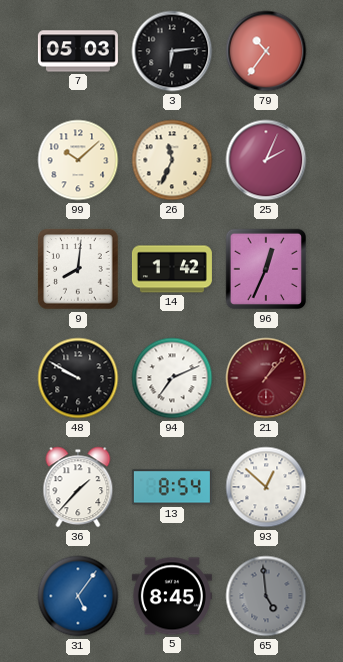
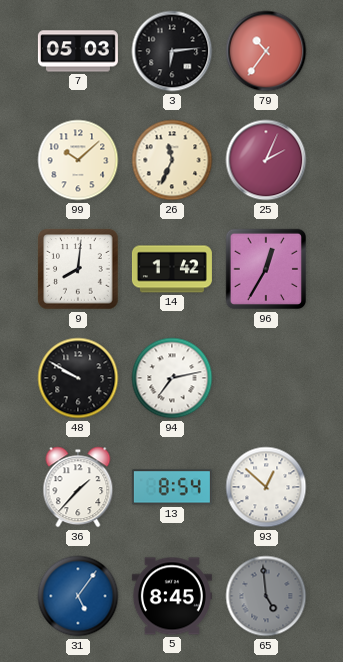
96: 12:34 -> 12:35
94: 7:11 -> 7:13
21: 1:07 -> none
